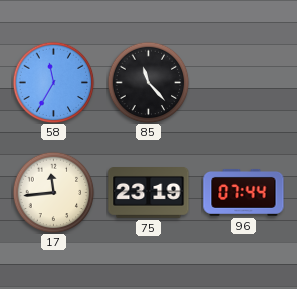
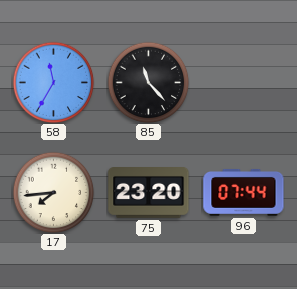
17: 11:44 -> 7:44
75: 23:19 -> 23:20
